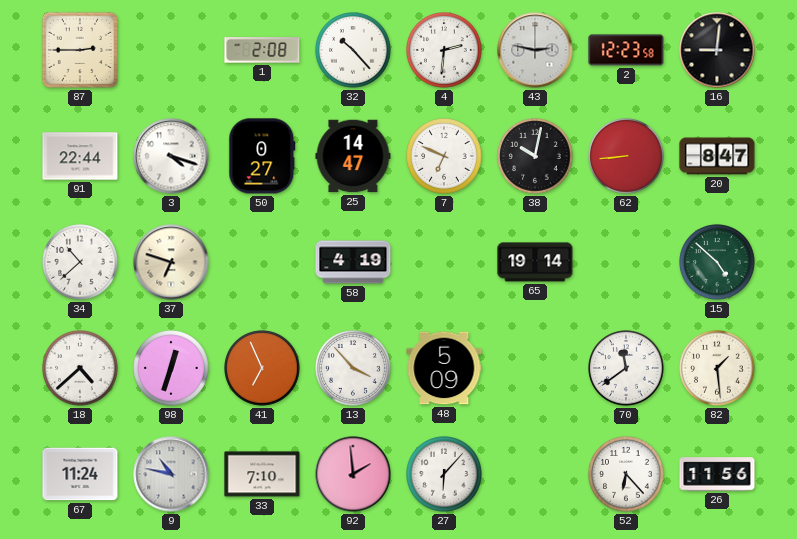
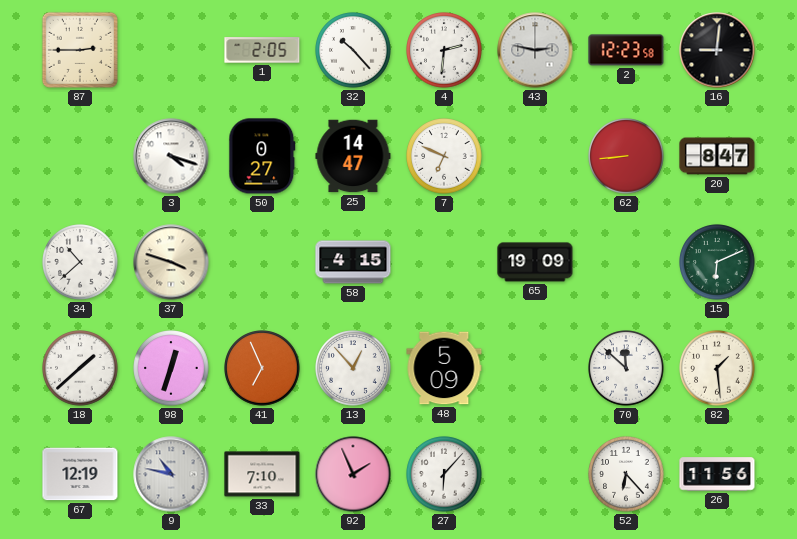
1: 2:08 -> 2:05
91: 22:44 -> none
38: 10:02 -> none
37: 6:48 -> 3:48
58: 4:19 -> 4:15
65: 19:14 -> 19:09
15: 4:52 -> 6:11
18: 4:38 -> 1:38
13: 3:53 -> 12:53
70: 11:39 -> 11:52
67: 11:24 -> 12:19
92: 1:59 -> 1:56
